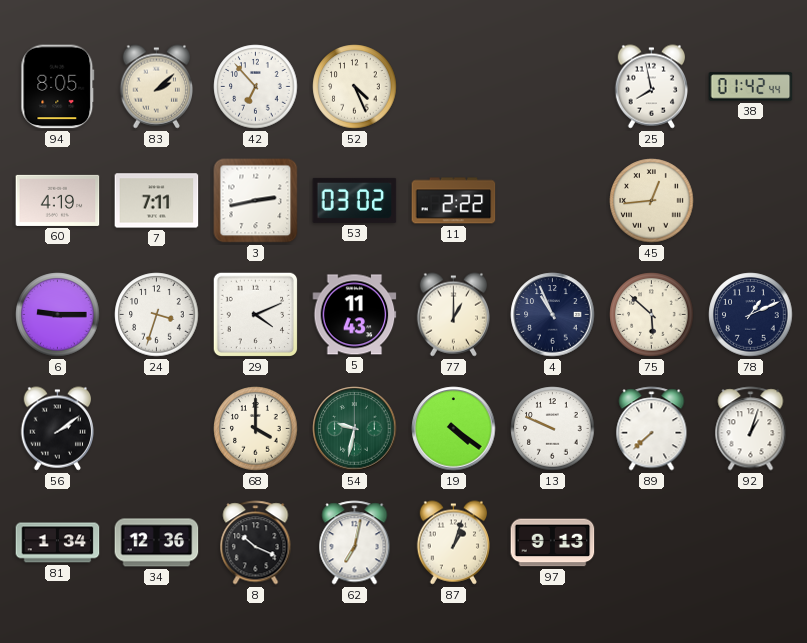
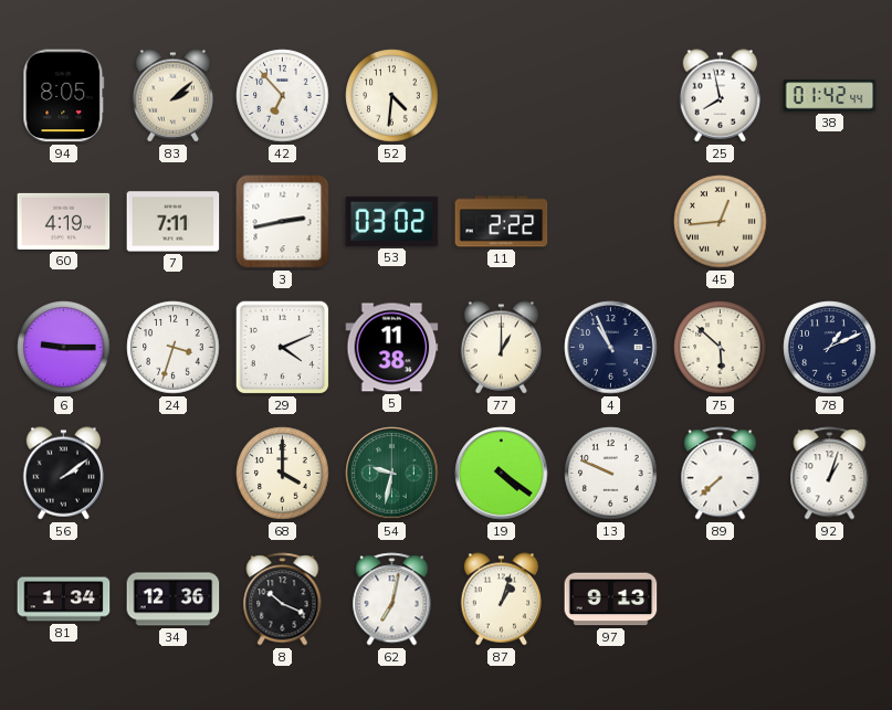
52: 4:26 -> 4:31
5: 11:43 -> 11:38
